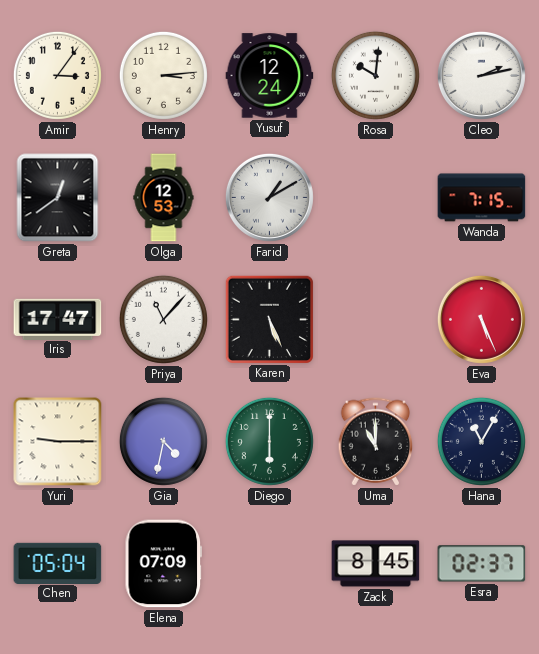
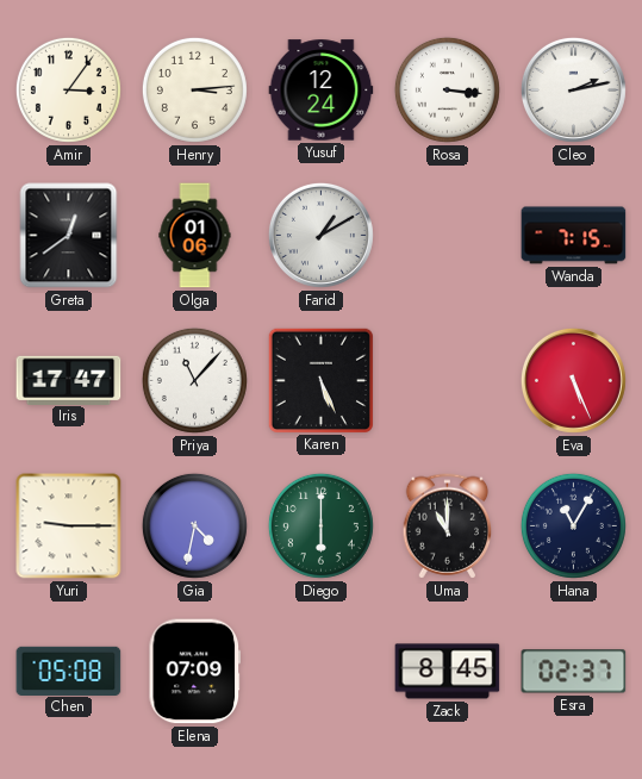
Rosa: 10:01 -> 3:16
Olga: 12:53 -> 01:06
Chen: 05:04 -> 05:08
